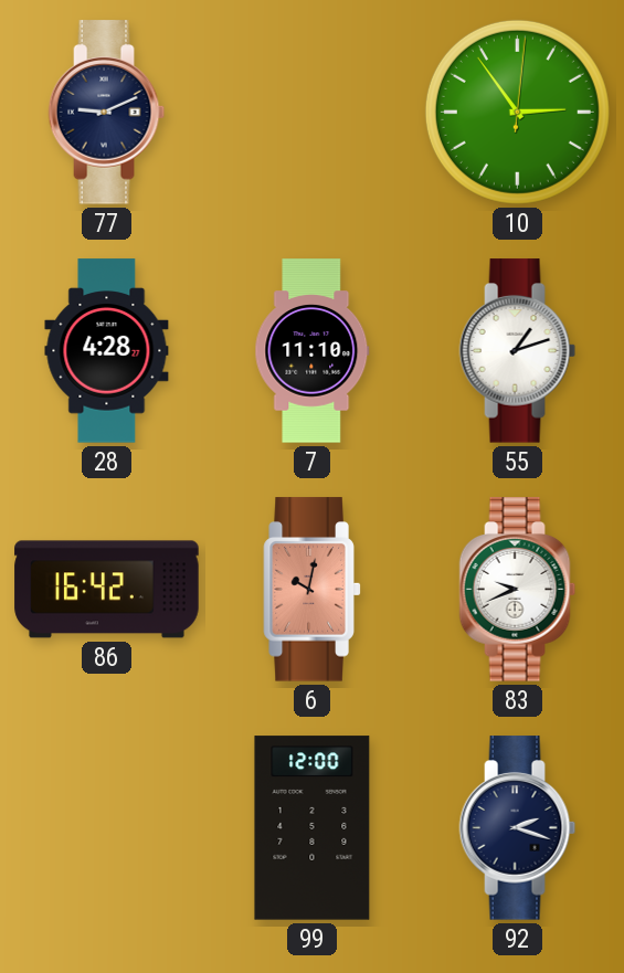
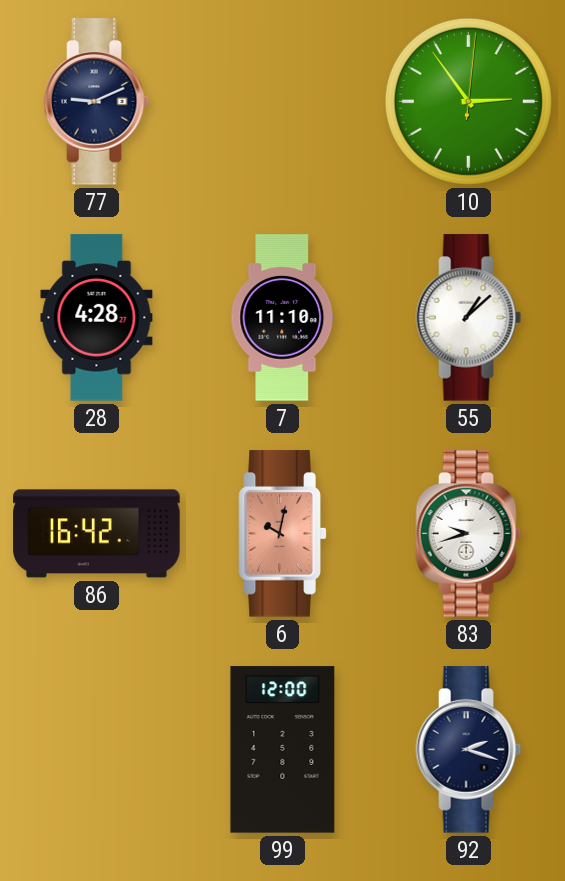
55: 1:12 -> 1:08
83: 9:41 -> 9:42
